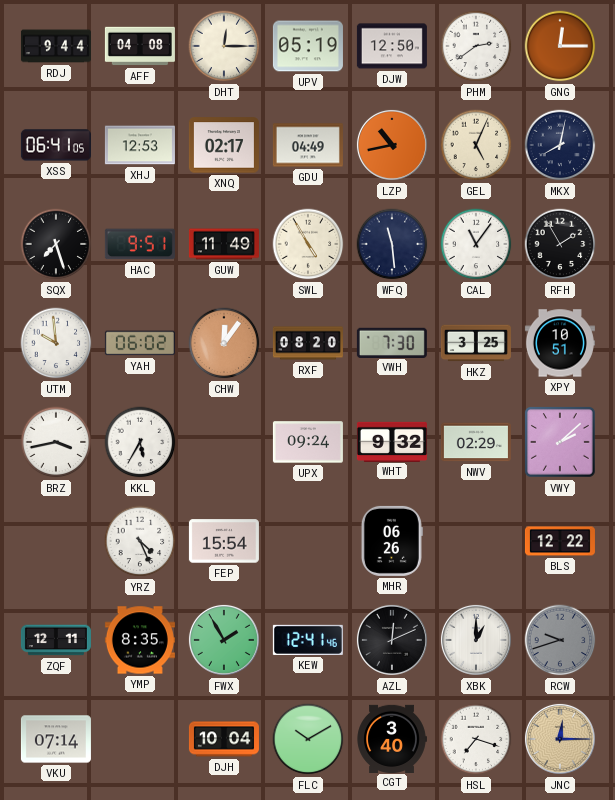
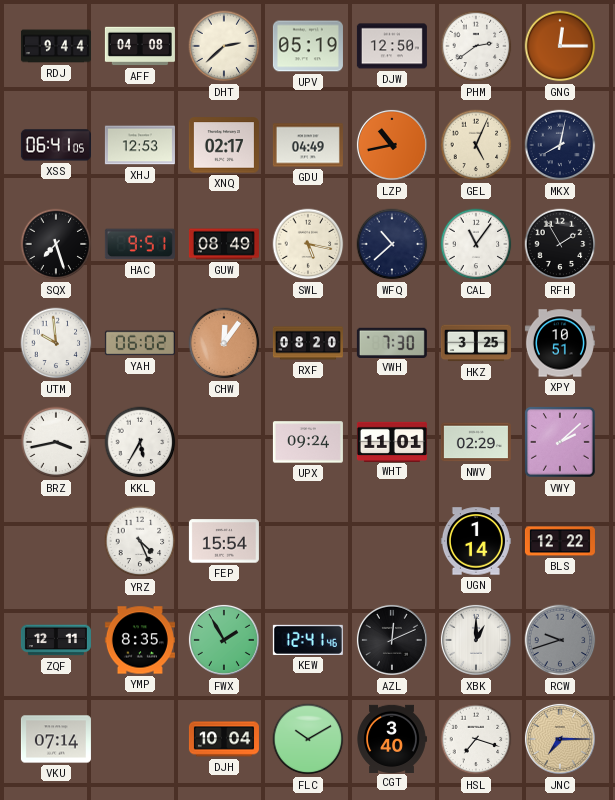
DHT: 12:15 -> 2:38
GUW: 11:49 -> 08:49
SWL: 4:55 -> 5:17
WFQ: 11:29 -> 10:38
WHT: 9:32 -> 11:01
MHR: 06:26 -> none
UGN: none -> 1:14
JNC: 12:15 -> 7:15
